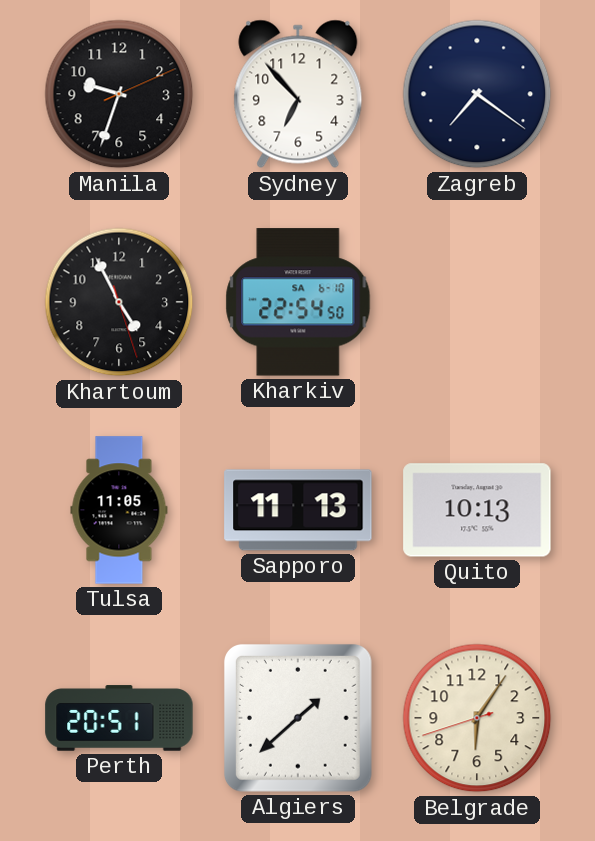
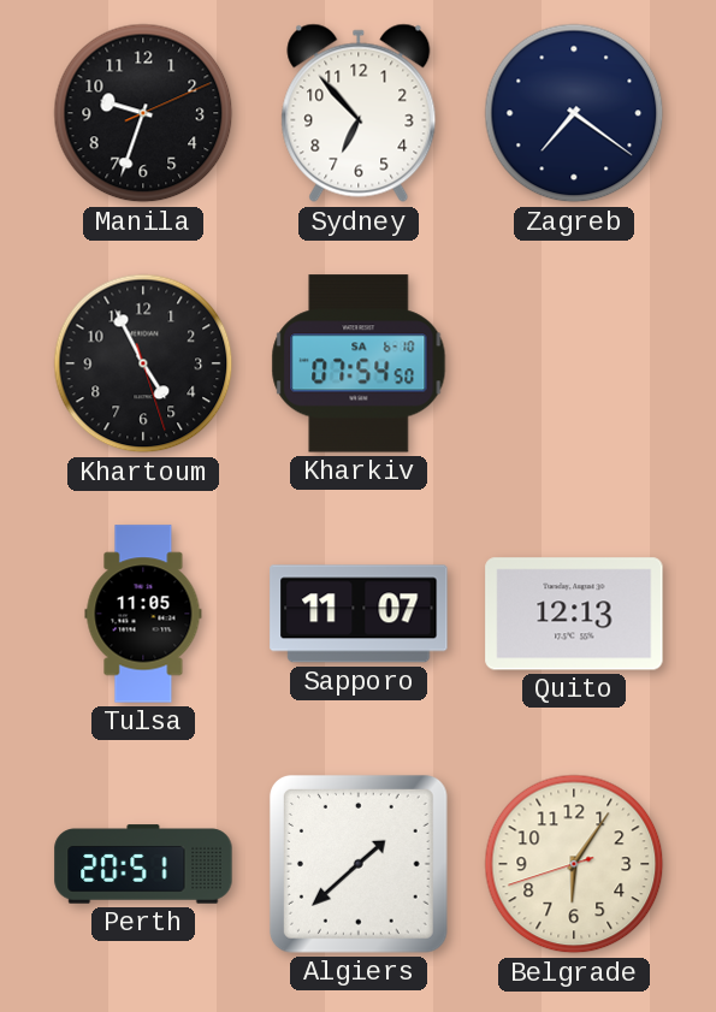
Kharkiv: 22:54 -> 07:54
Sapporo: 11:13 -> 11:07
Quito: 10:13 -> 12:13
